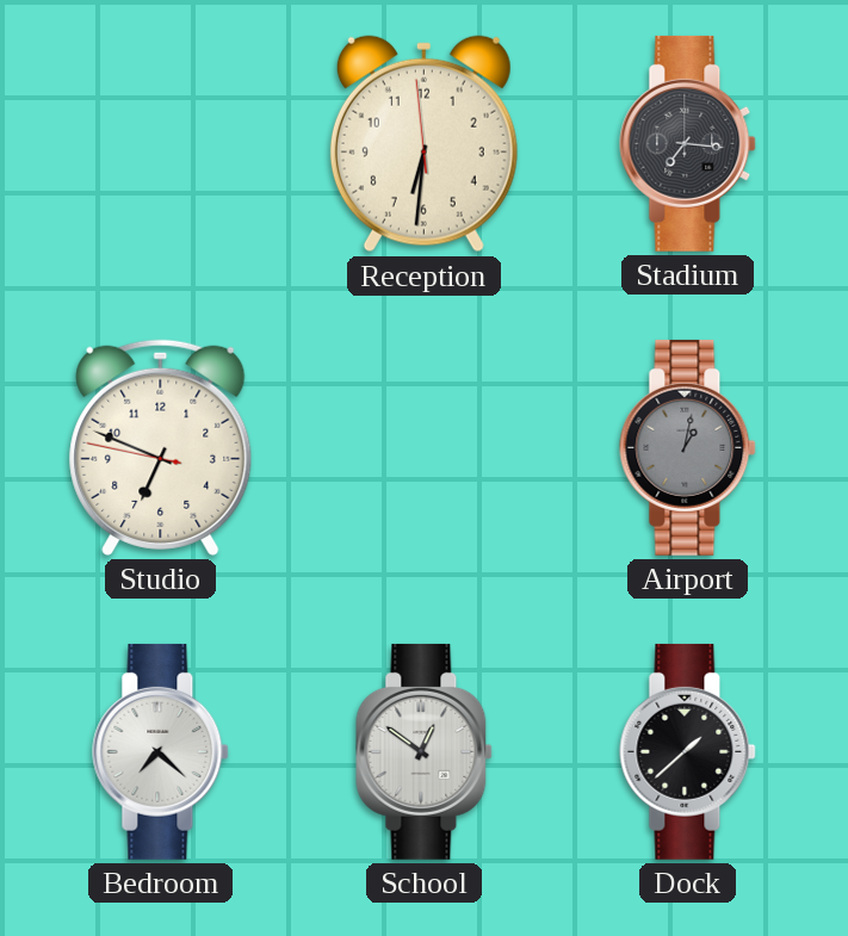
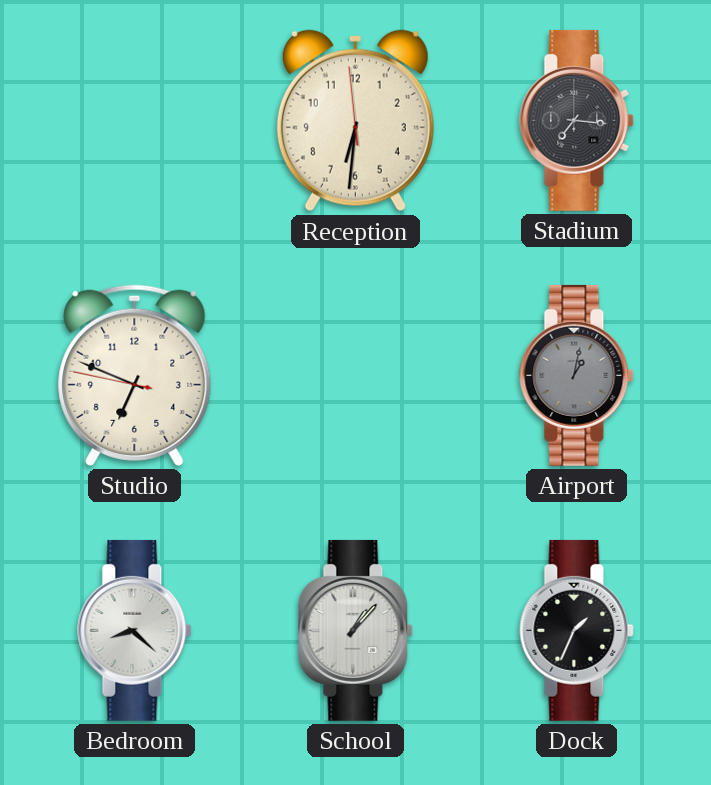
Bedroom: 7:22 -> 8:22
School: 12:51 -> 1:07
Dock: 1:38 -> 1:34
